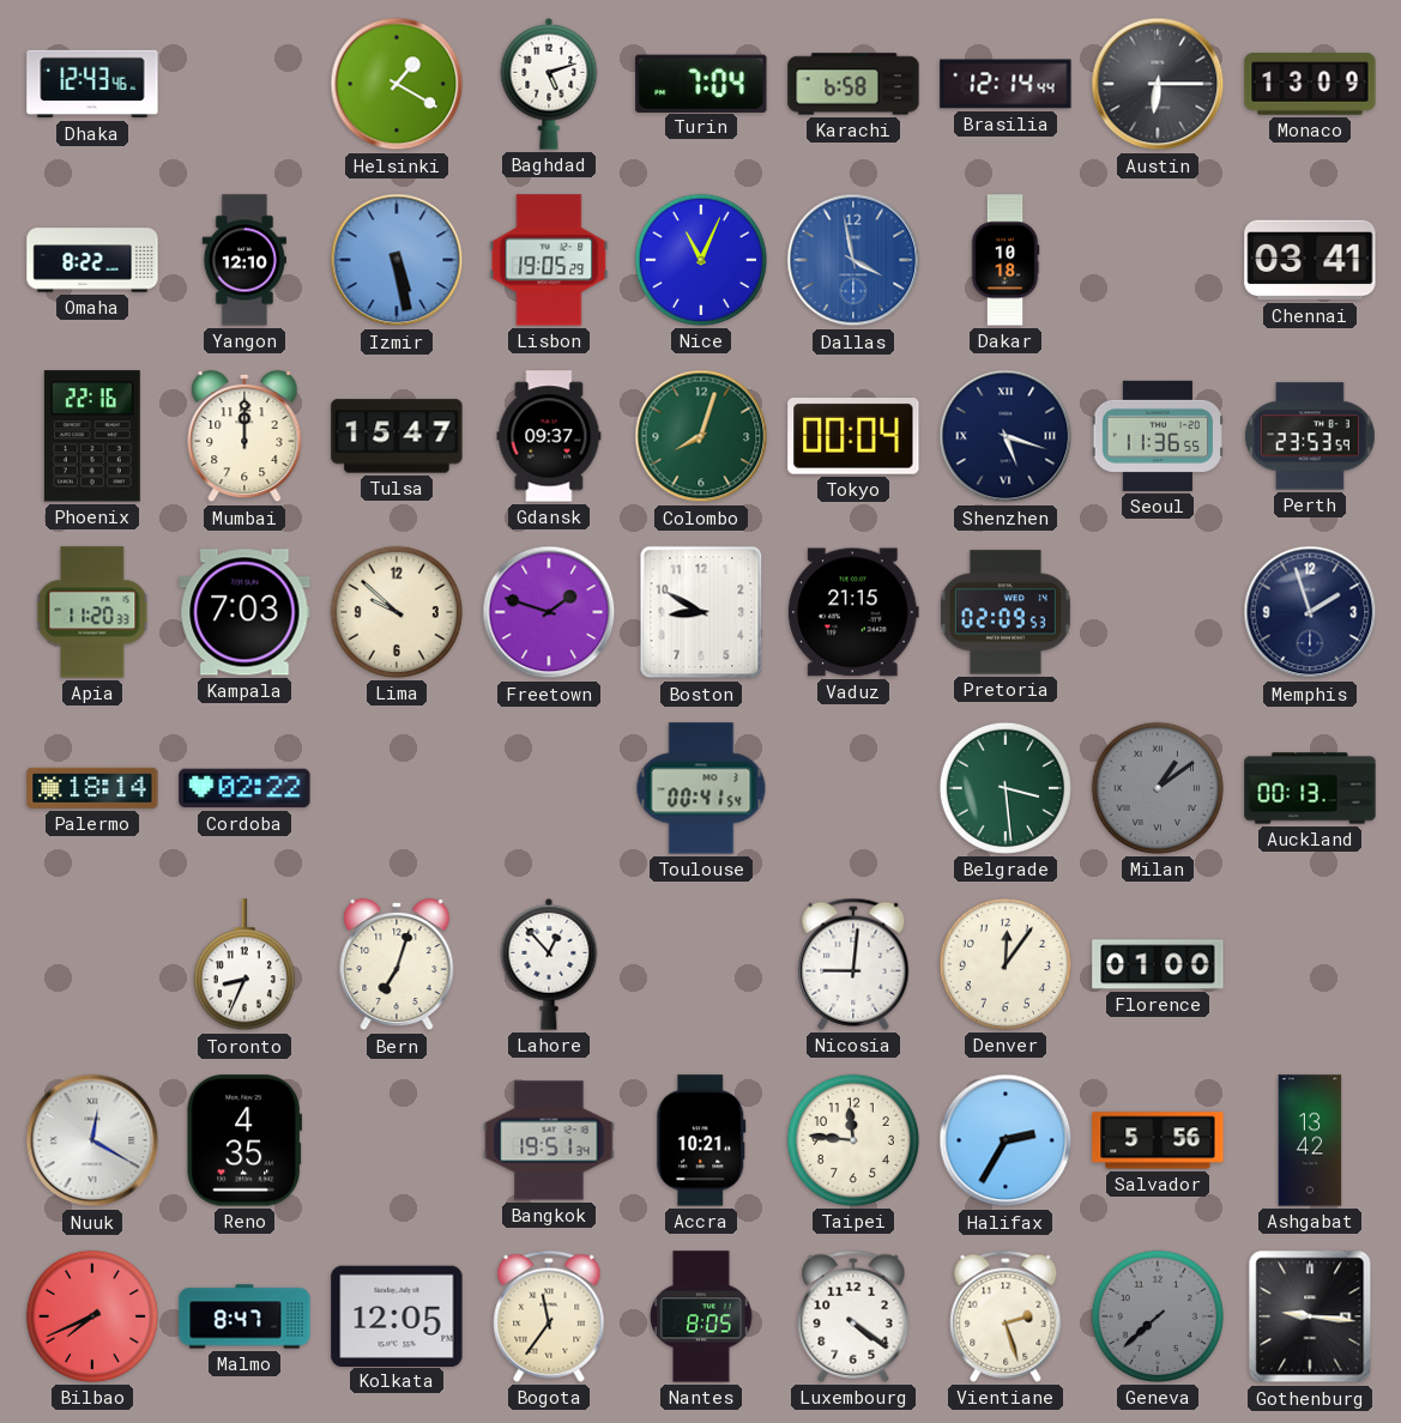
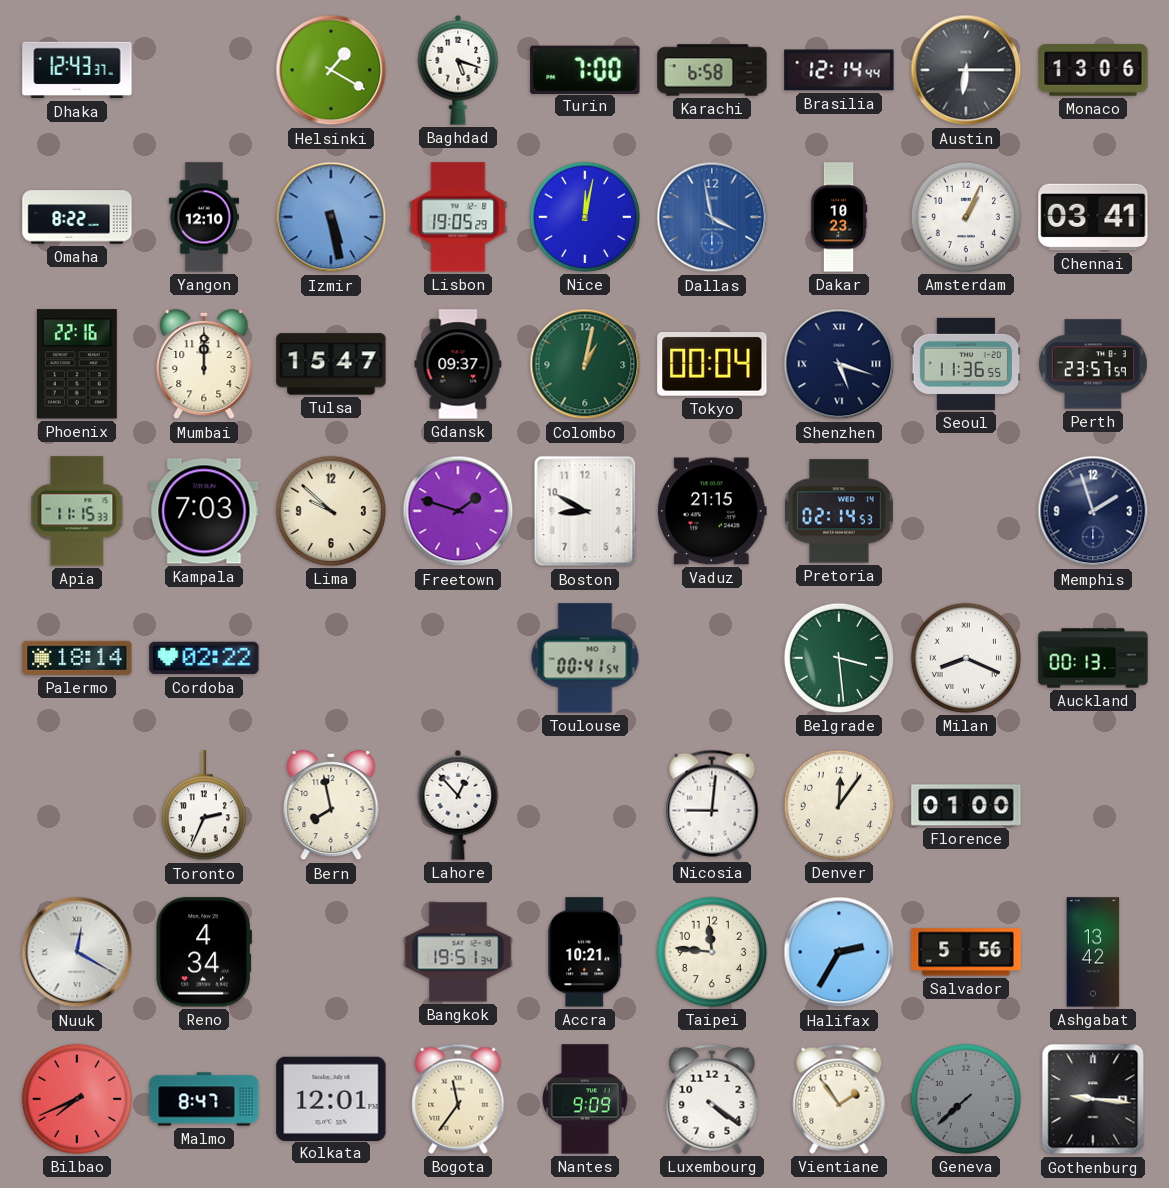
Dhaka: 12:43:46 -> 12:43:37
Baghdad: 5:12 -> 5:18
Turin: 7:04 -> 7:00
Monaco: 13:09 -> 13:06
Nice: 11:04 -> 12:02
Dakar: 10:18 -> 10:23
Amsterdam: none -> 1:04
Colombo: 8:03 -> 1:02
Perth: 23:53 -> 23:57
Apia: 11:20 -> 11:15
Pretoria: 02:09 -> 02:14
Milan: 1:09 -> 8:19
Milan dial: grey -> white
Toronto: 8:34 -> 2:34
Bern: 7:03 -> 7:58
Reno: 4:35 -> 4:34
Kolkata: 12:05 -> 12:01
Nantes: 8:05 -> 9:09
Vientiane: 2:27 -> 1:54
